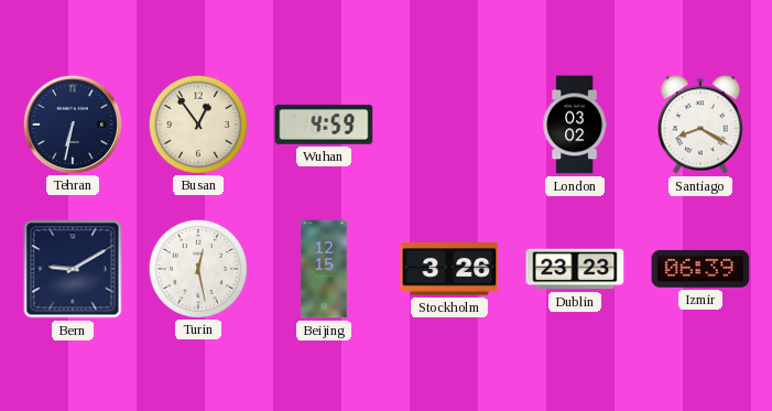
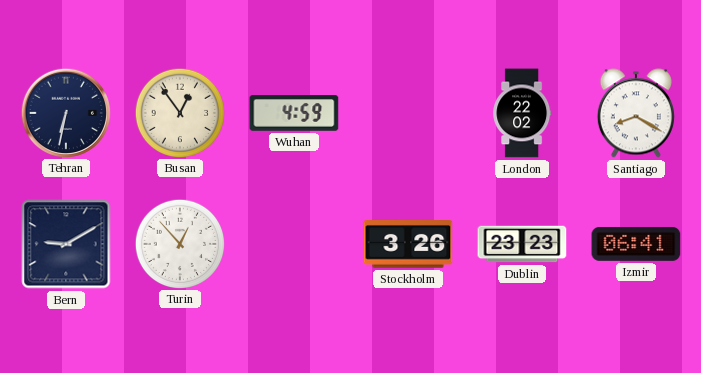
London: 03:02 -> 22:02
Turin: 12:28 -> 12:53
Beijing: 12:15 -> none
Izmir: 06:39 -> 06:41
